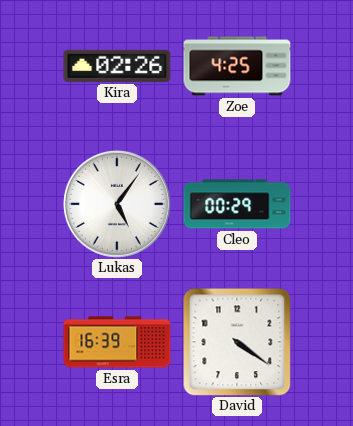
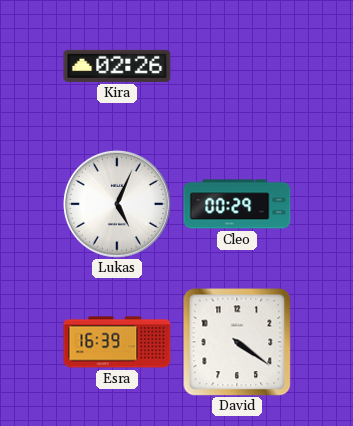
Zoe: 4:25 -> none
Lukas: 5:06 -> 5:04
